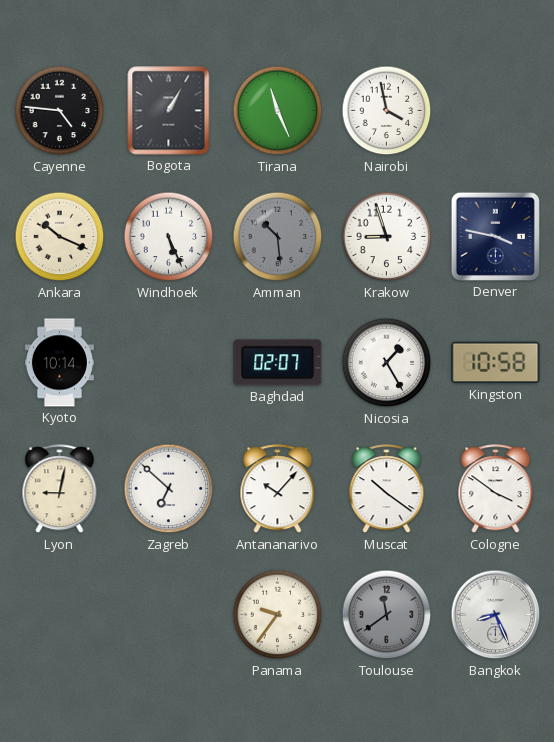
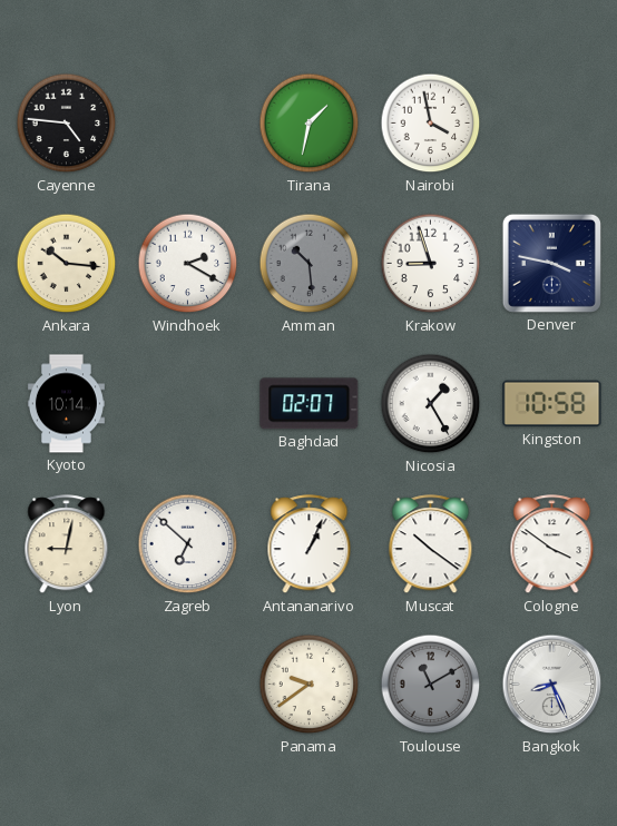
Bogota: 1:05 -> none
Tirana: 11:26 -> 1:32
Ankara: 10:19 -> 10:16
Windhoek: 5:26 -> 2:20
Antananarivo: 10:07 -> 1:04
Panama: 9:36 -> 9:39
Toulouse: 11:39 -> 11:10
